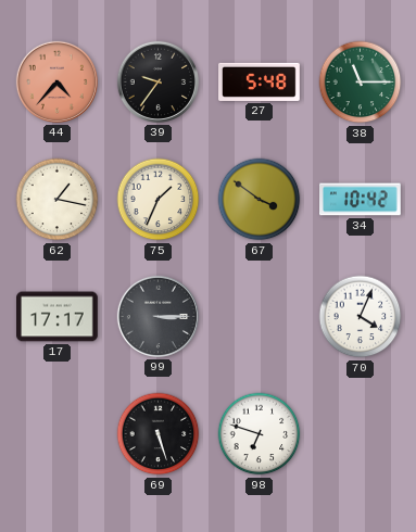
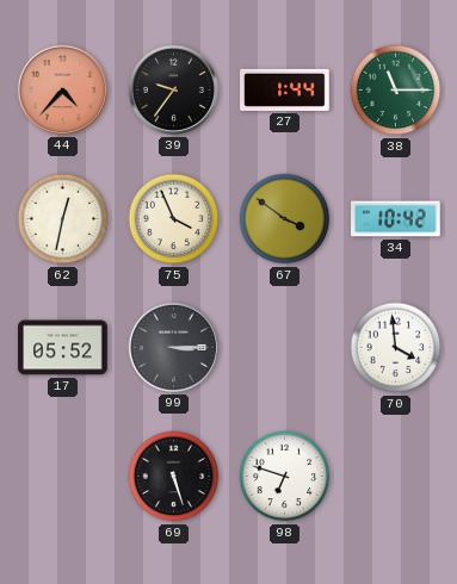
27: 5:48 -> 1:44
62: 1:17 -> 12:32
75: 1:34 -> 3:56
17: 17:17 -> 05:52
70: 4:04 -> 3:59
